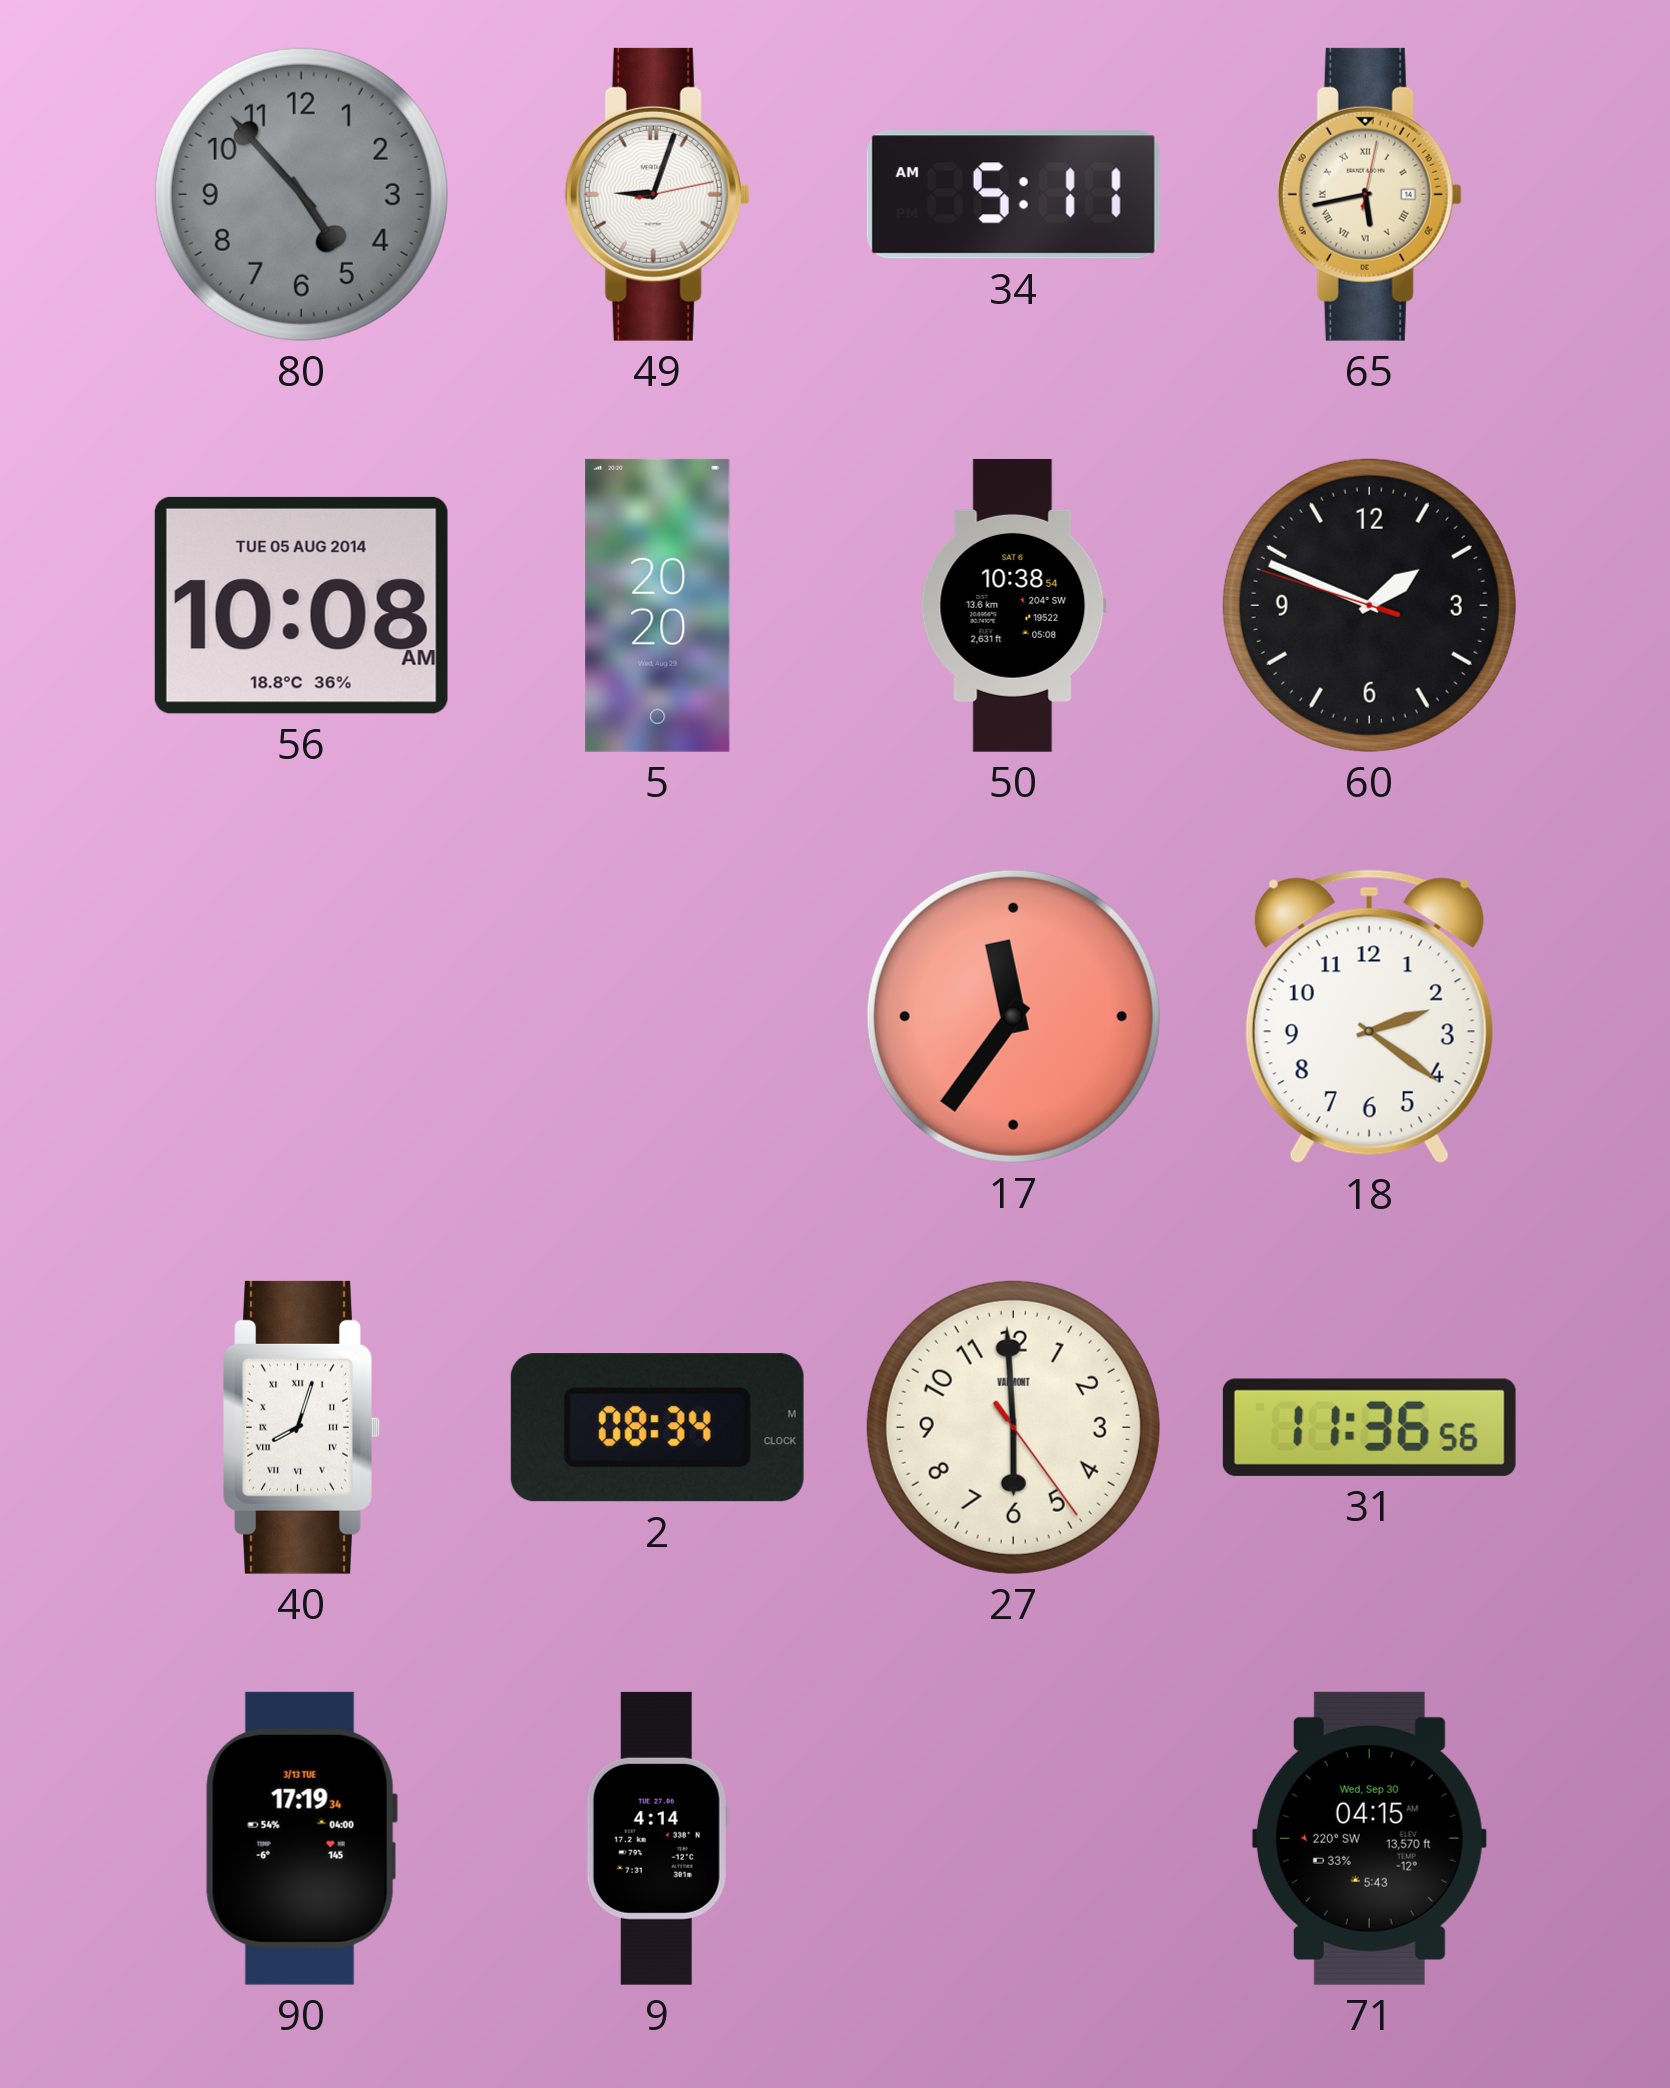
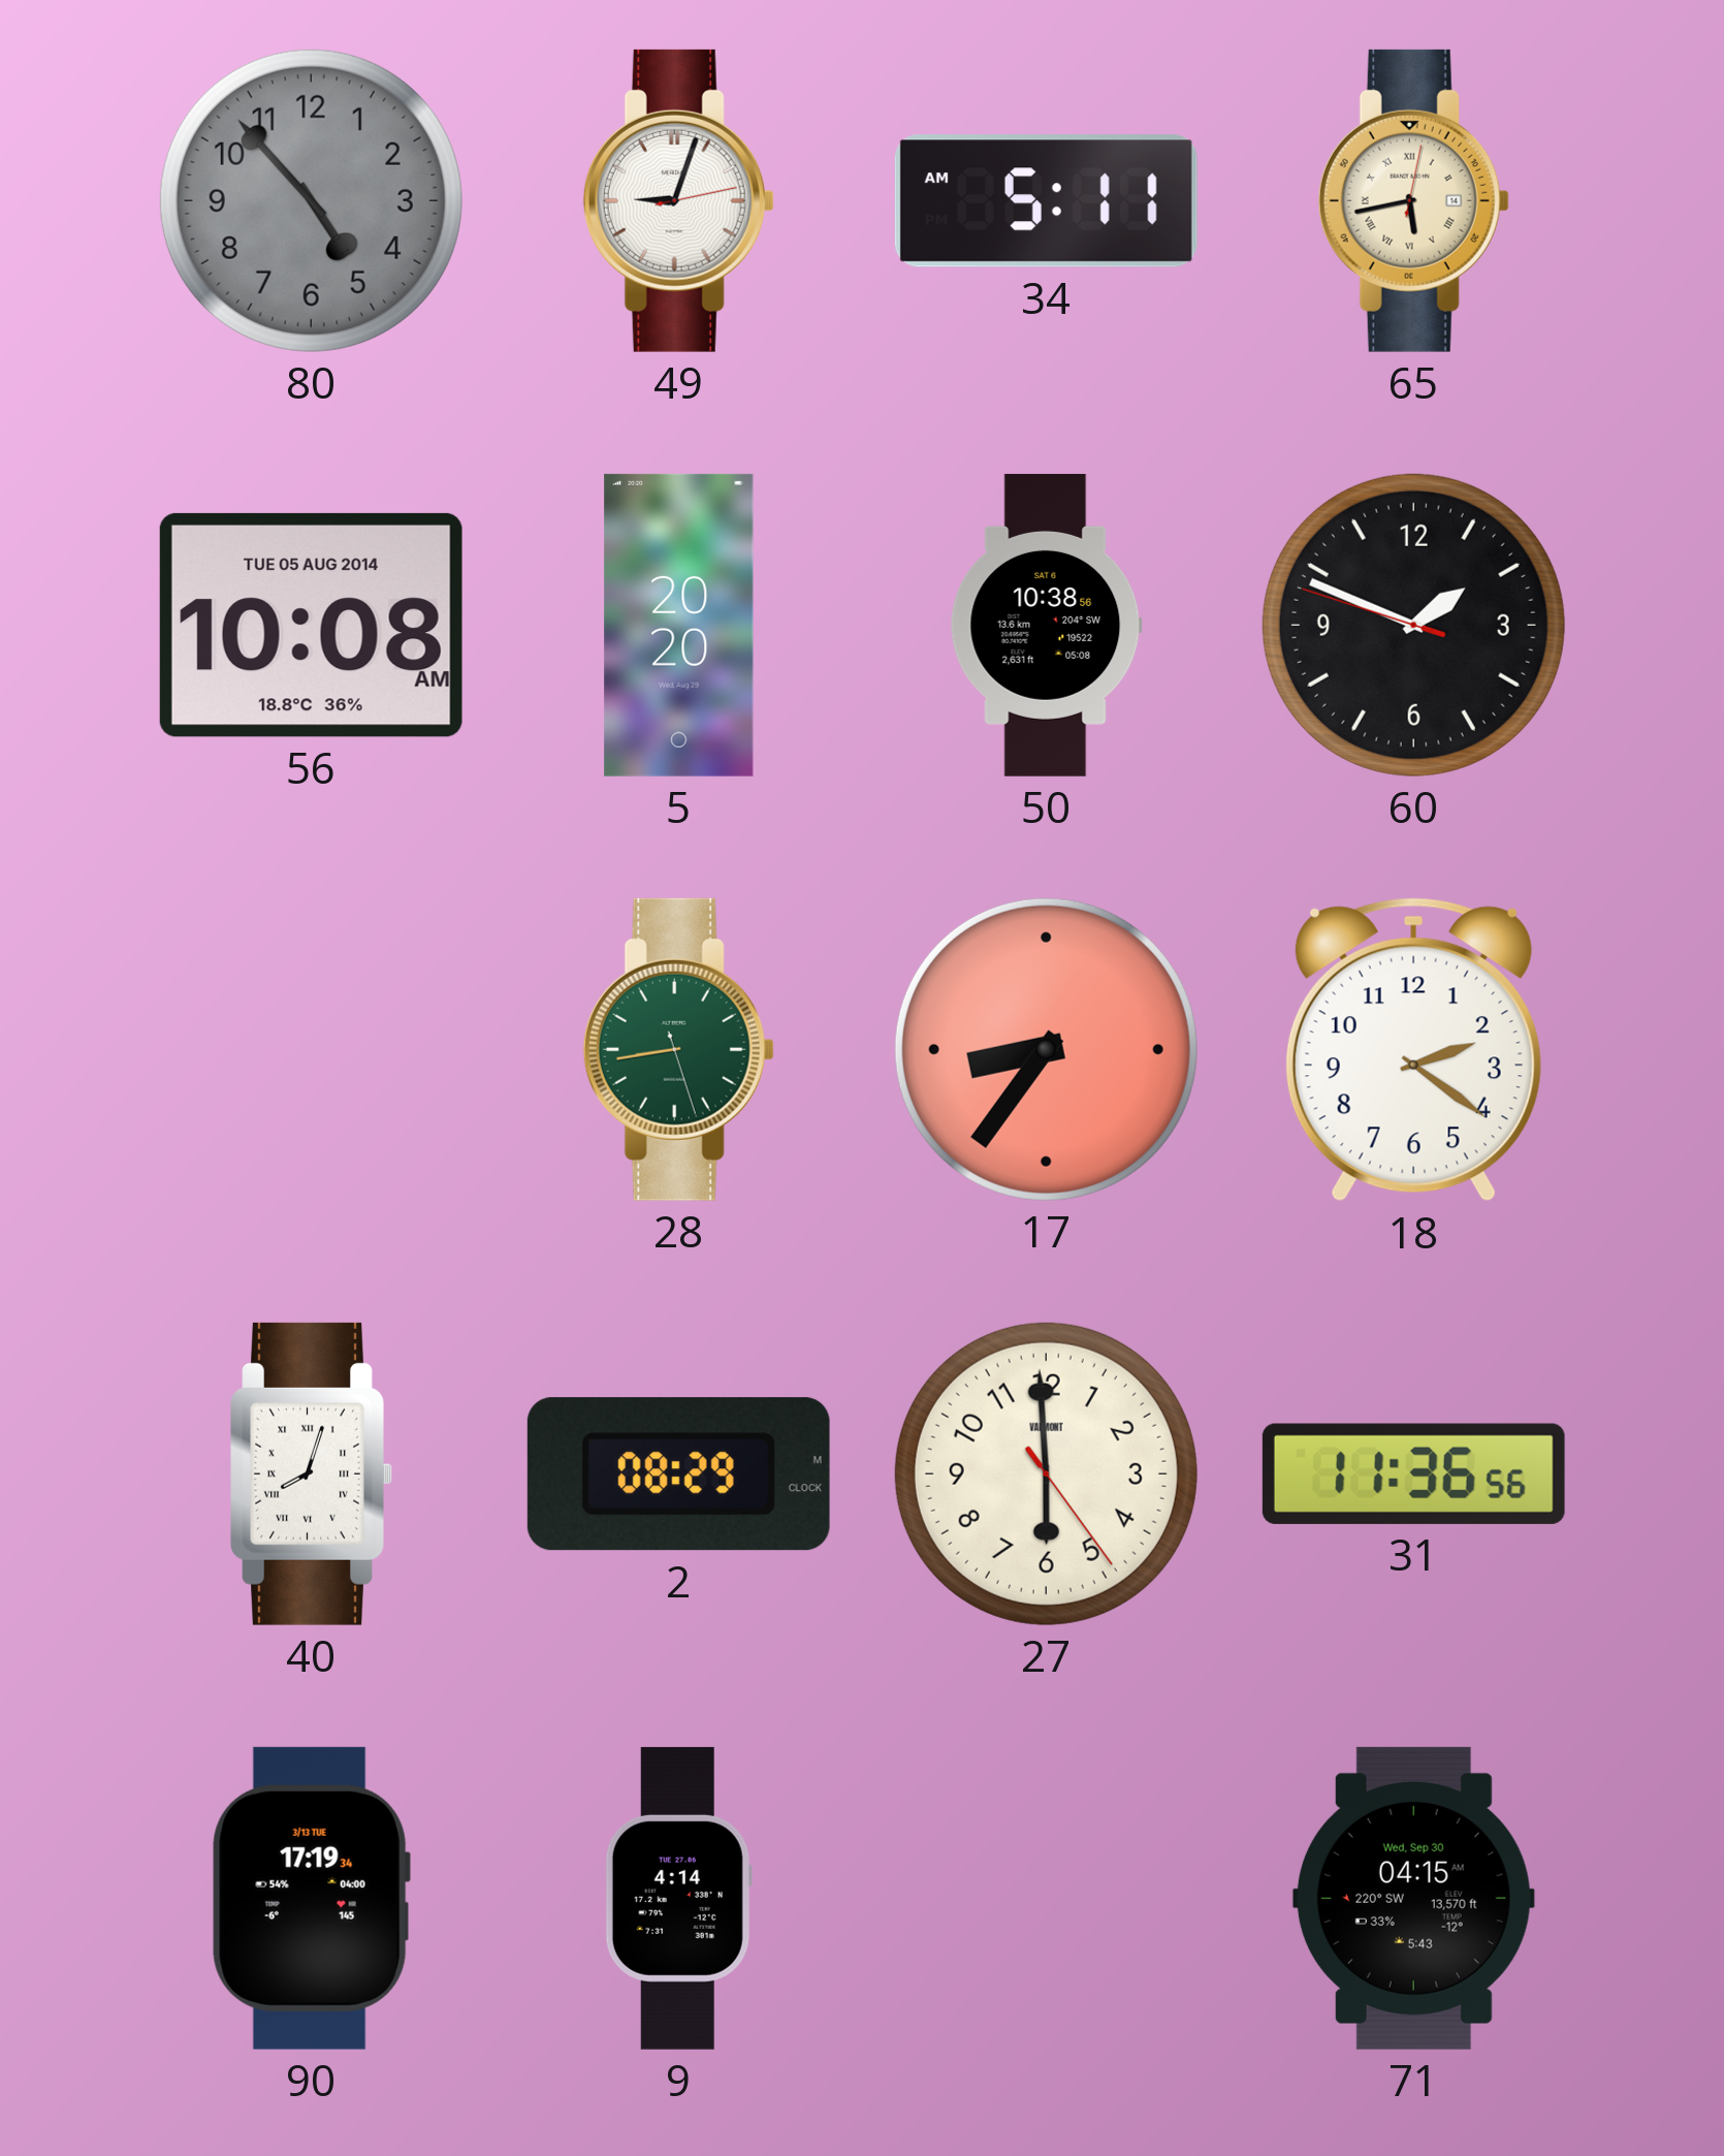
50: 10:38:54 -> 10:38:56
28: none -> 8:43
17: 11:36 -> 8:36
2: 08:34 -> 08:29
